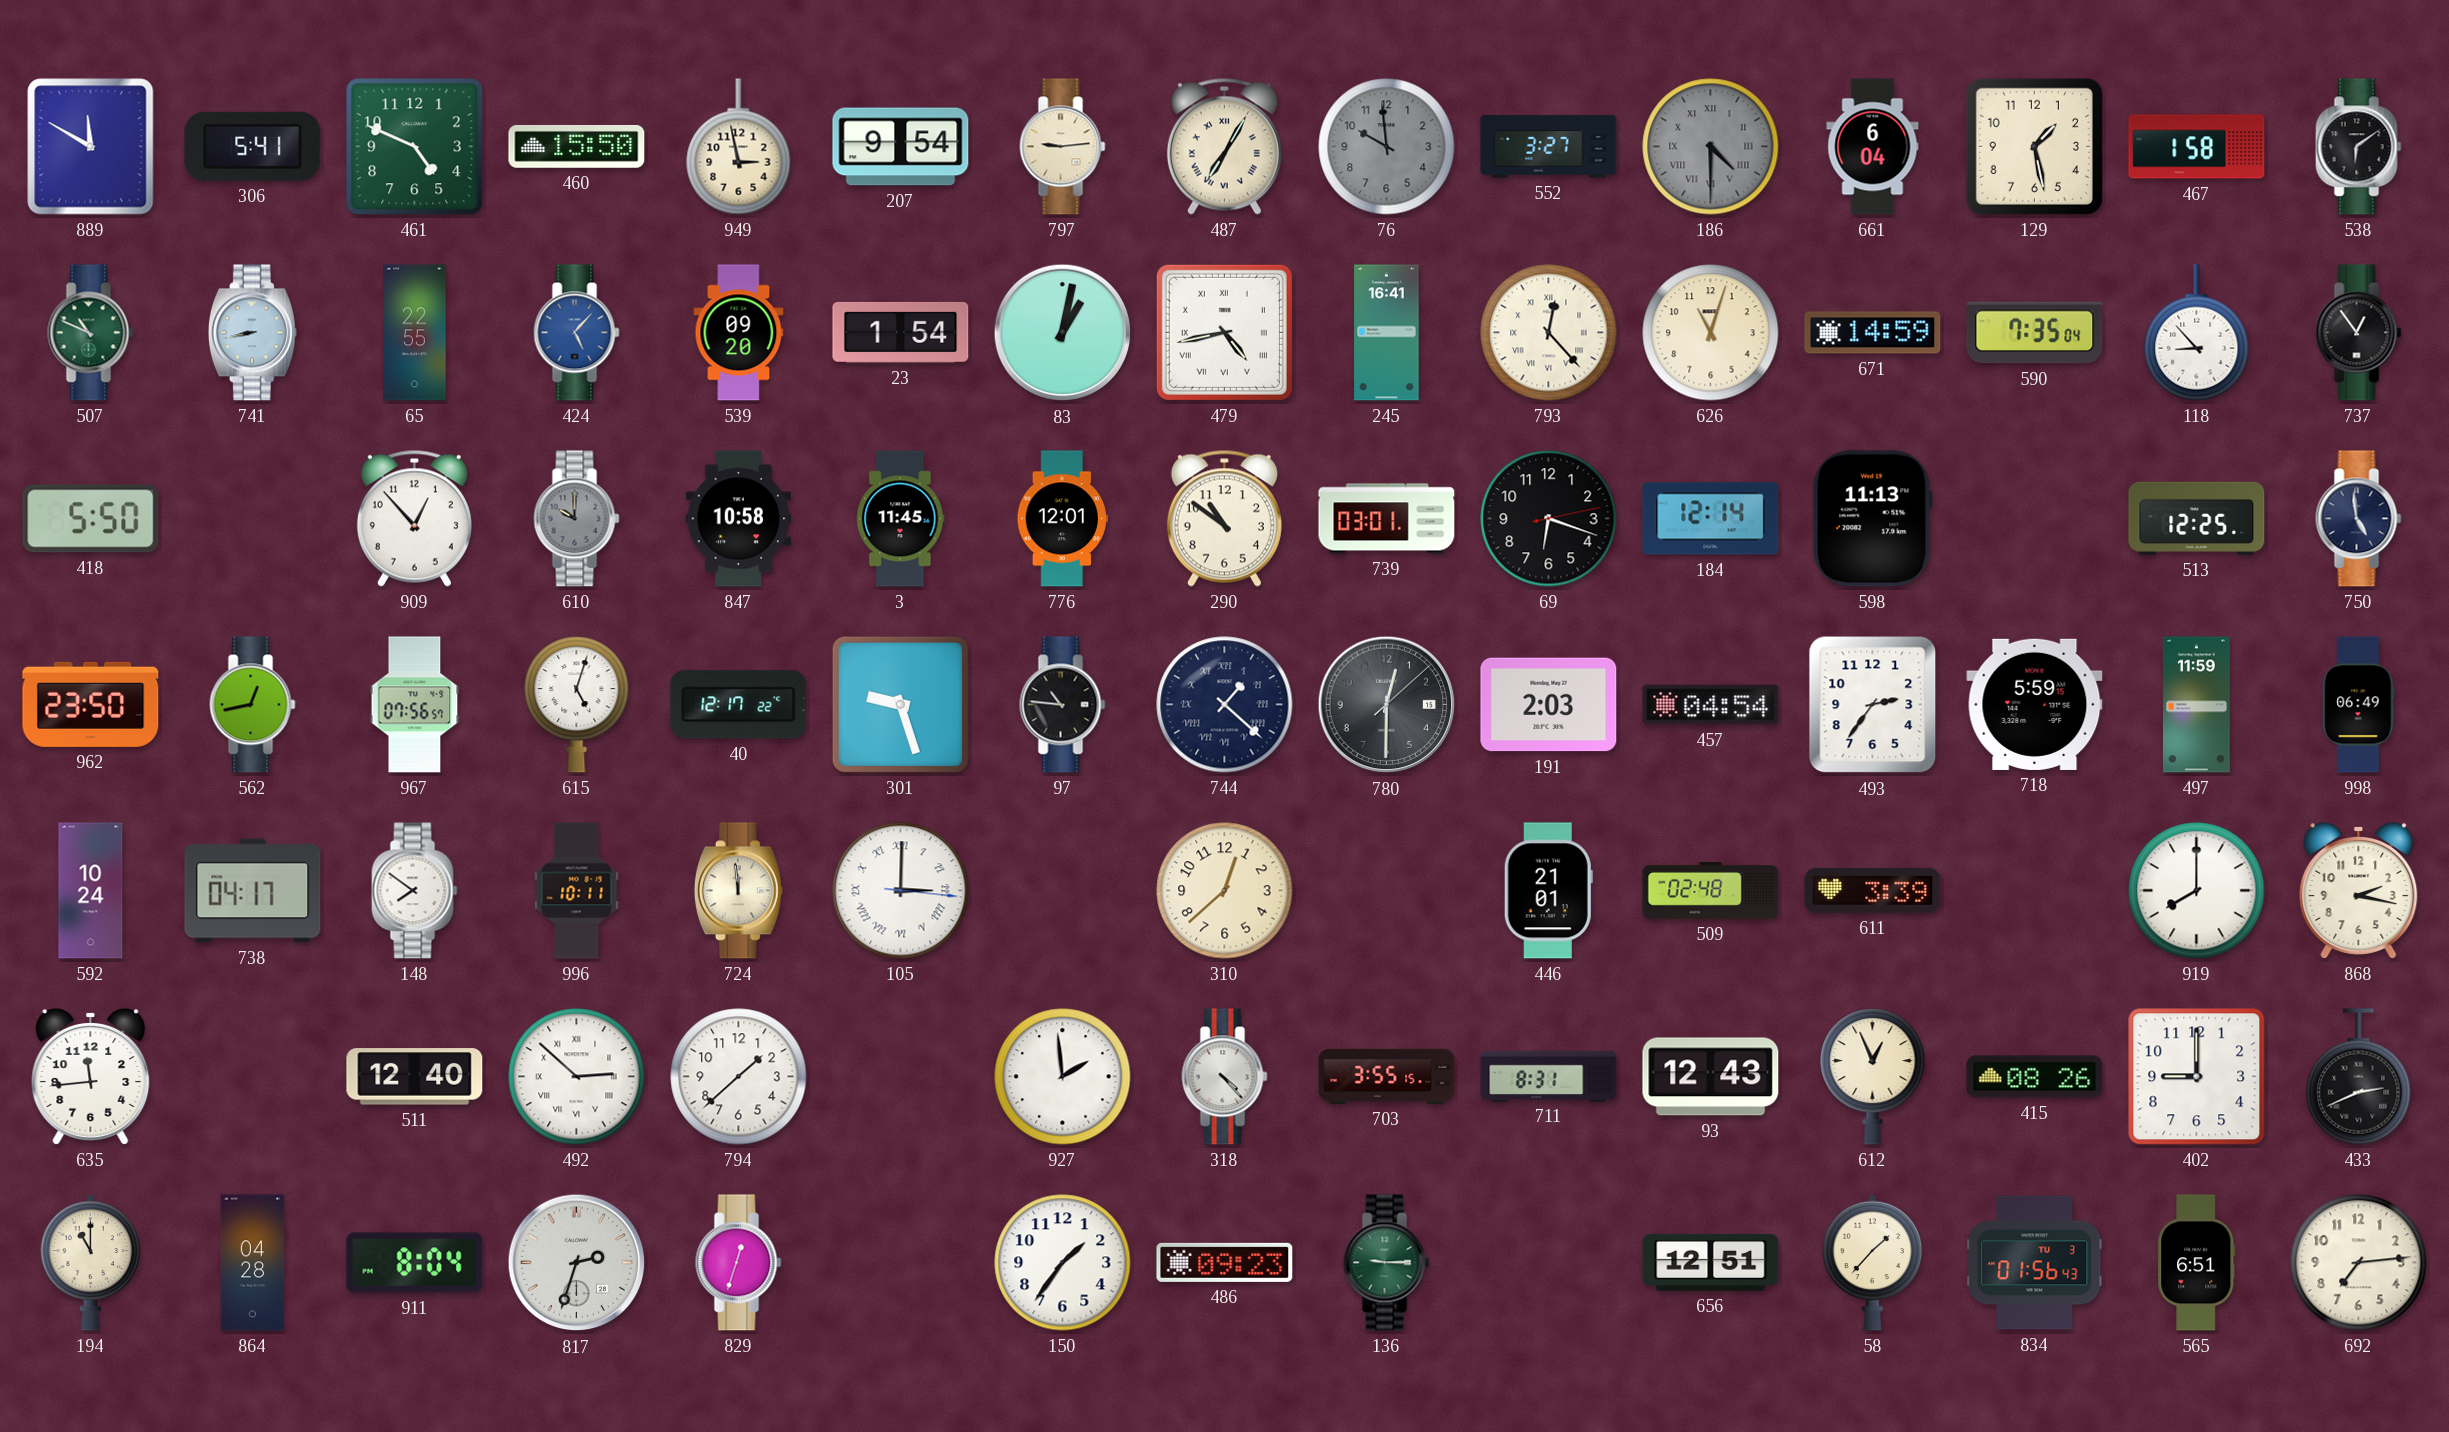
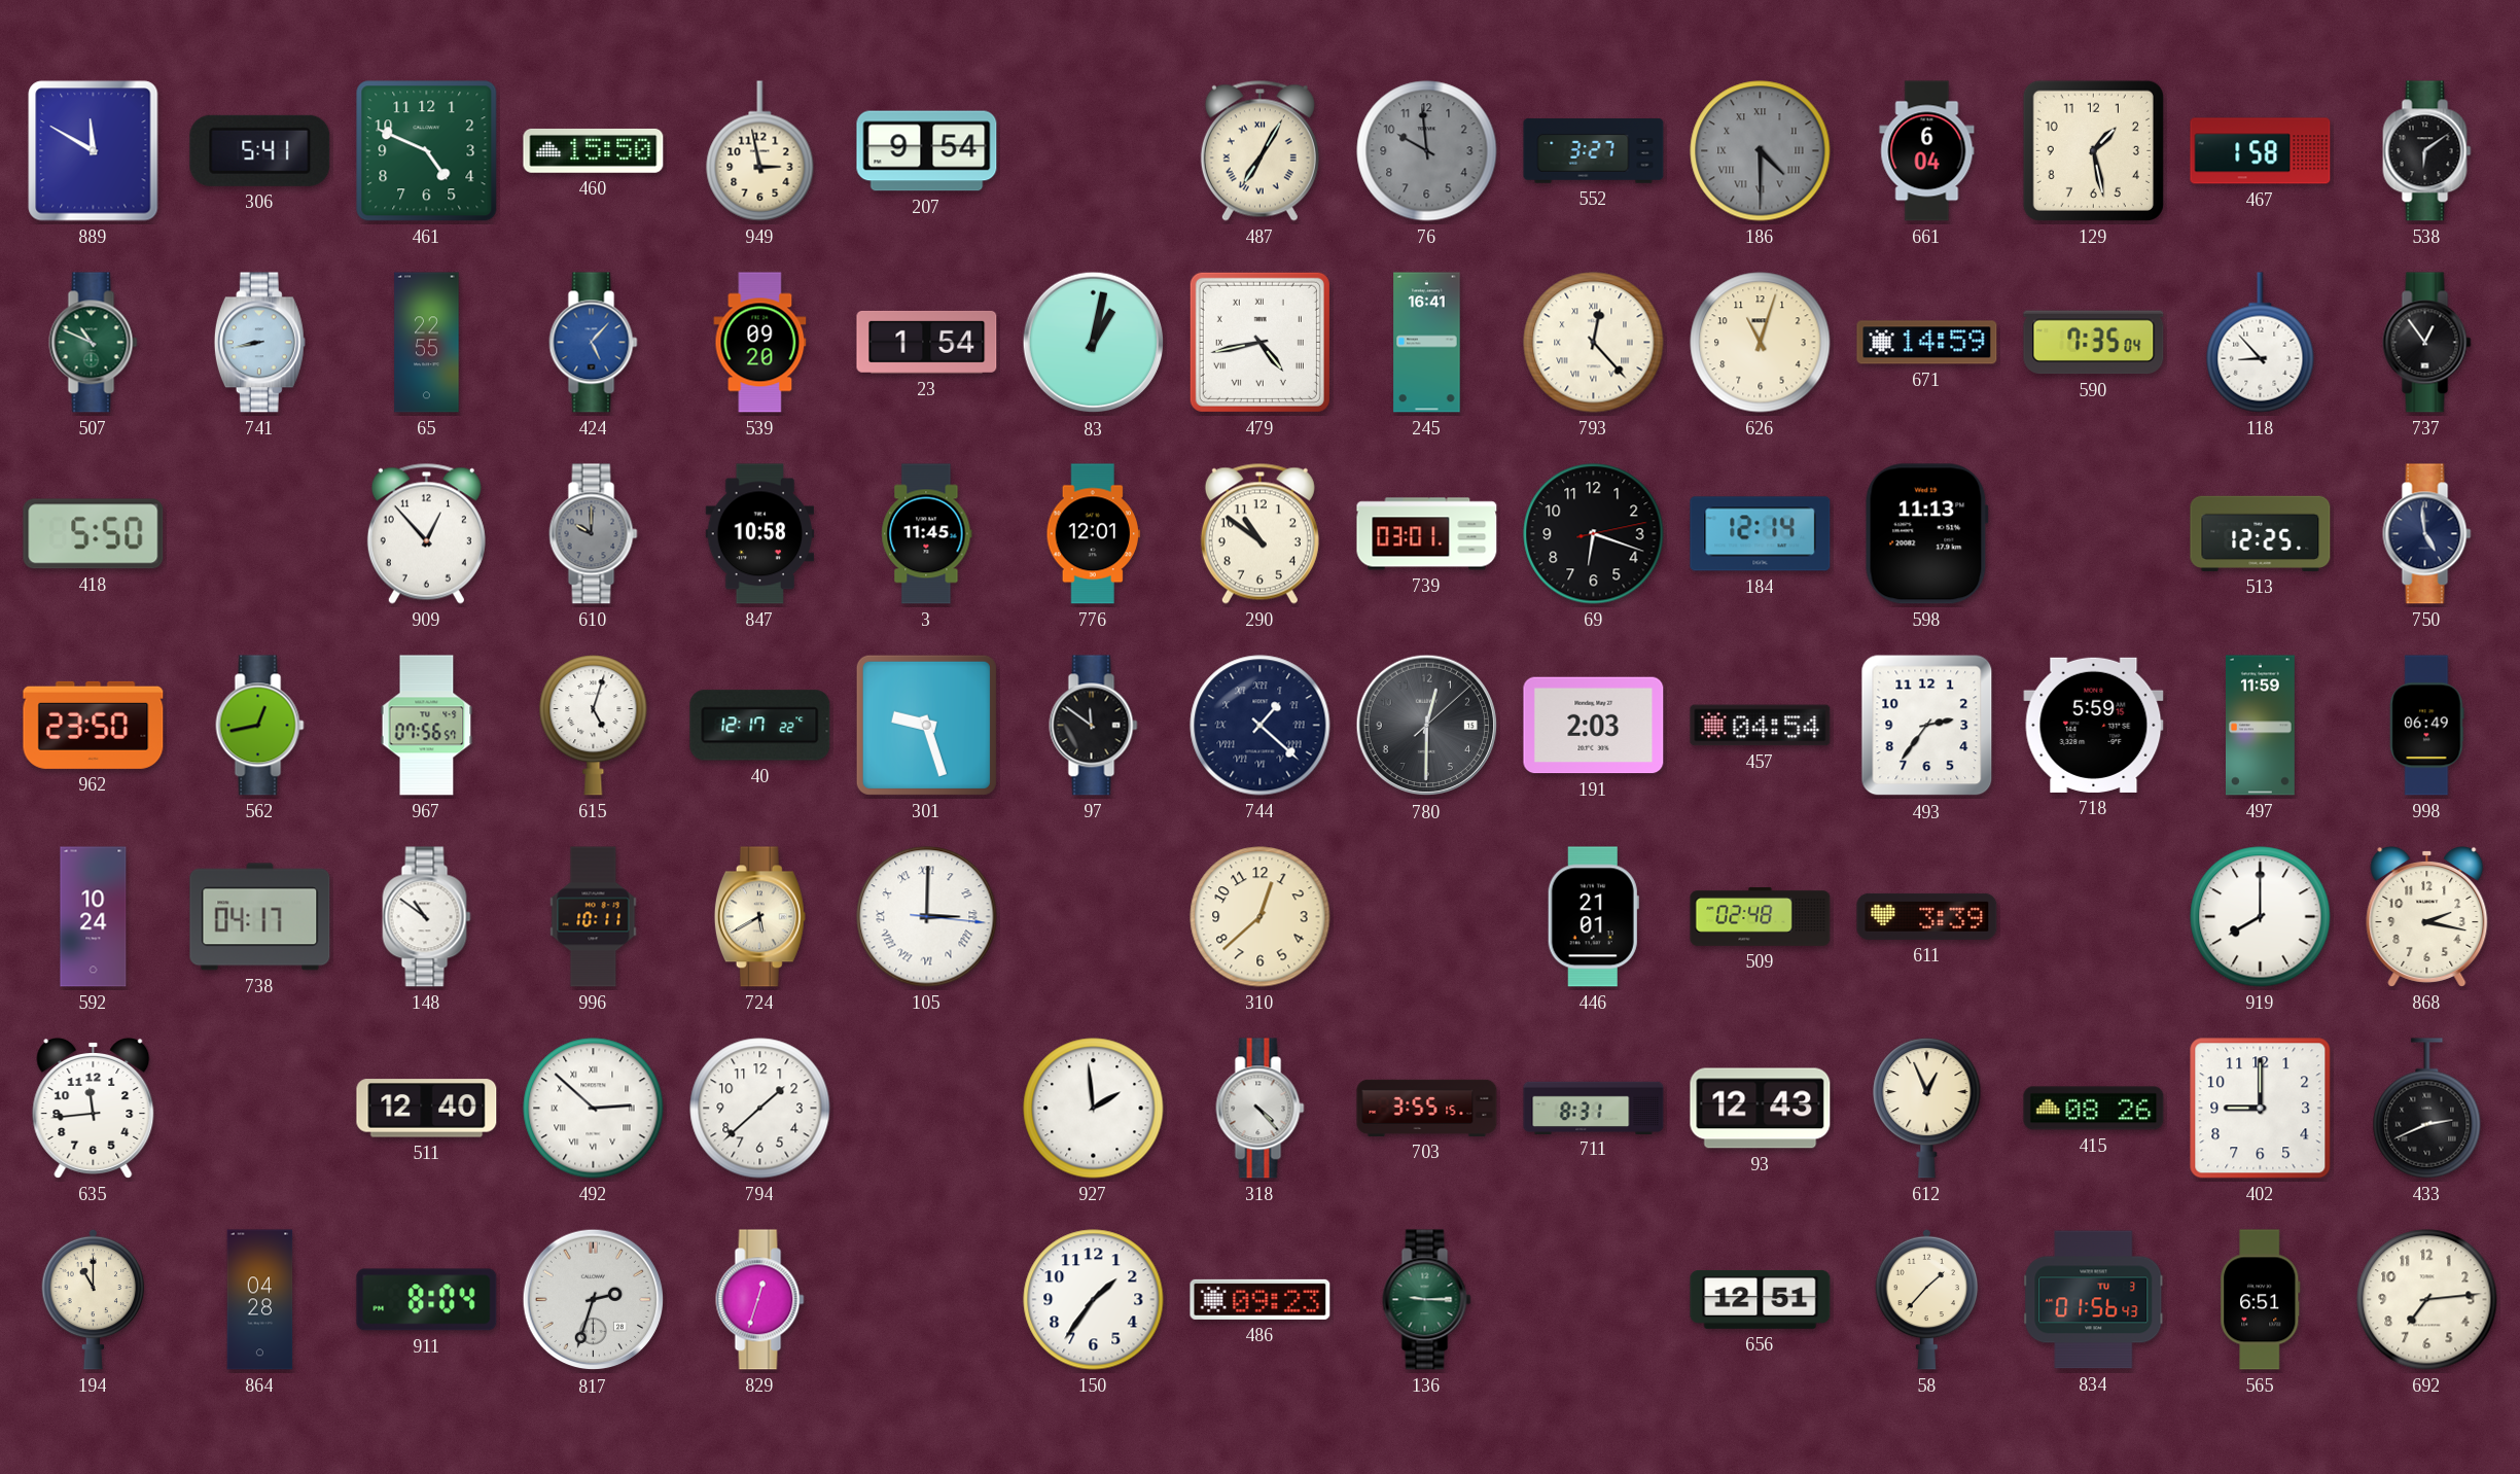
797: 9:14 -> none
97: 10:46 -> 11:51
148: 7:51 -> 10:51
724: 11:59 -> 5:40
